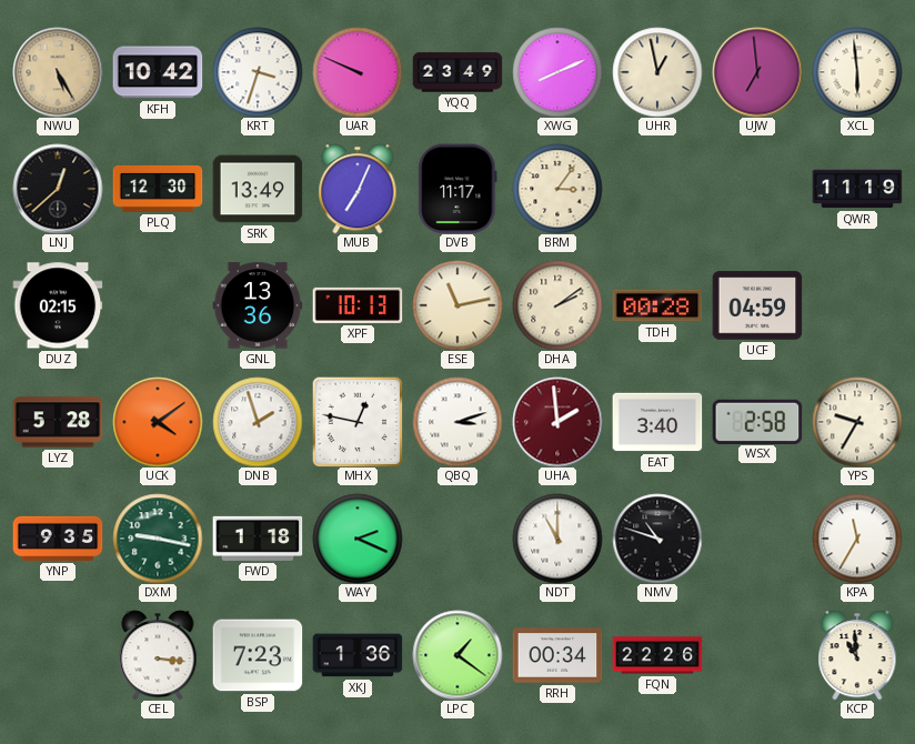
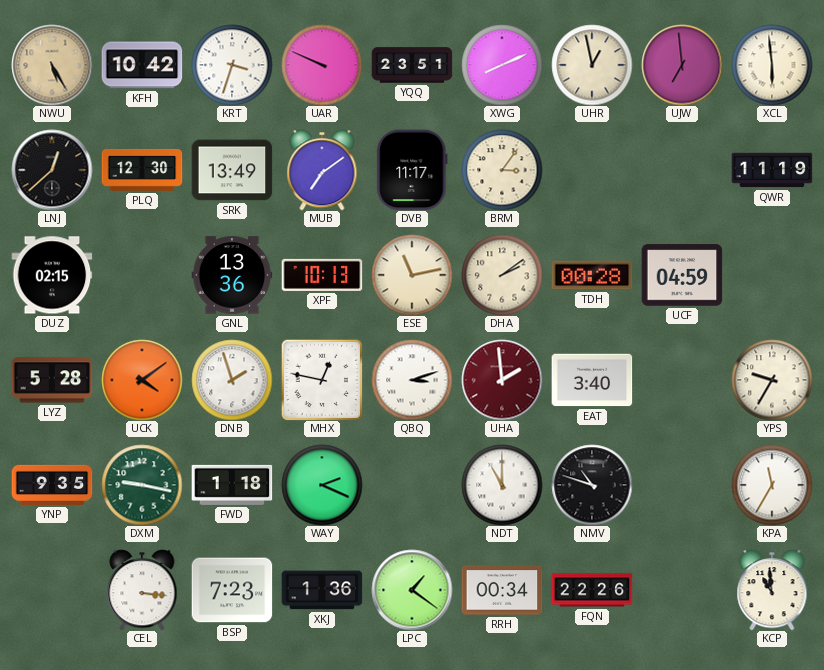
YQQ: 23:49 -> 23:51
MUB: 7:04 -> 7:09
WSX: 2:58 -> none
